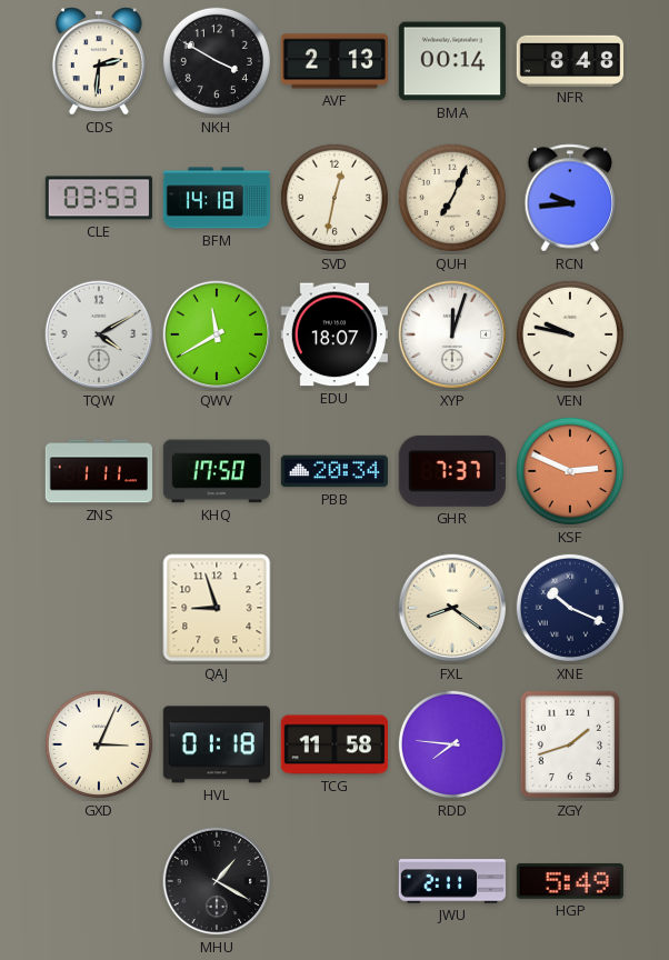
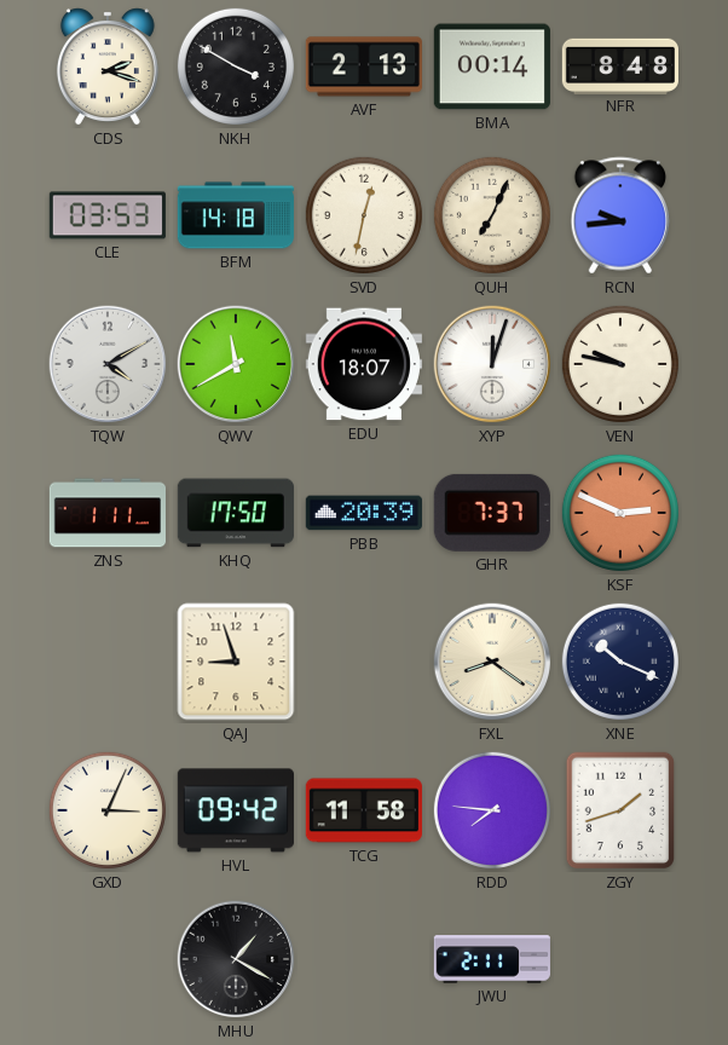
CDS: 2:31 -> 2:18
PBB: 20:34 -> 20:39
HVL: 01:18 -> 09:42
HGP: 5:49 -> none
